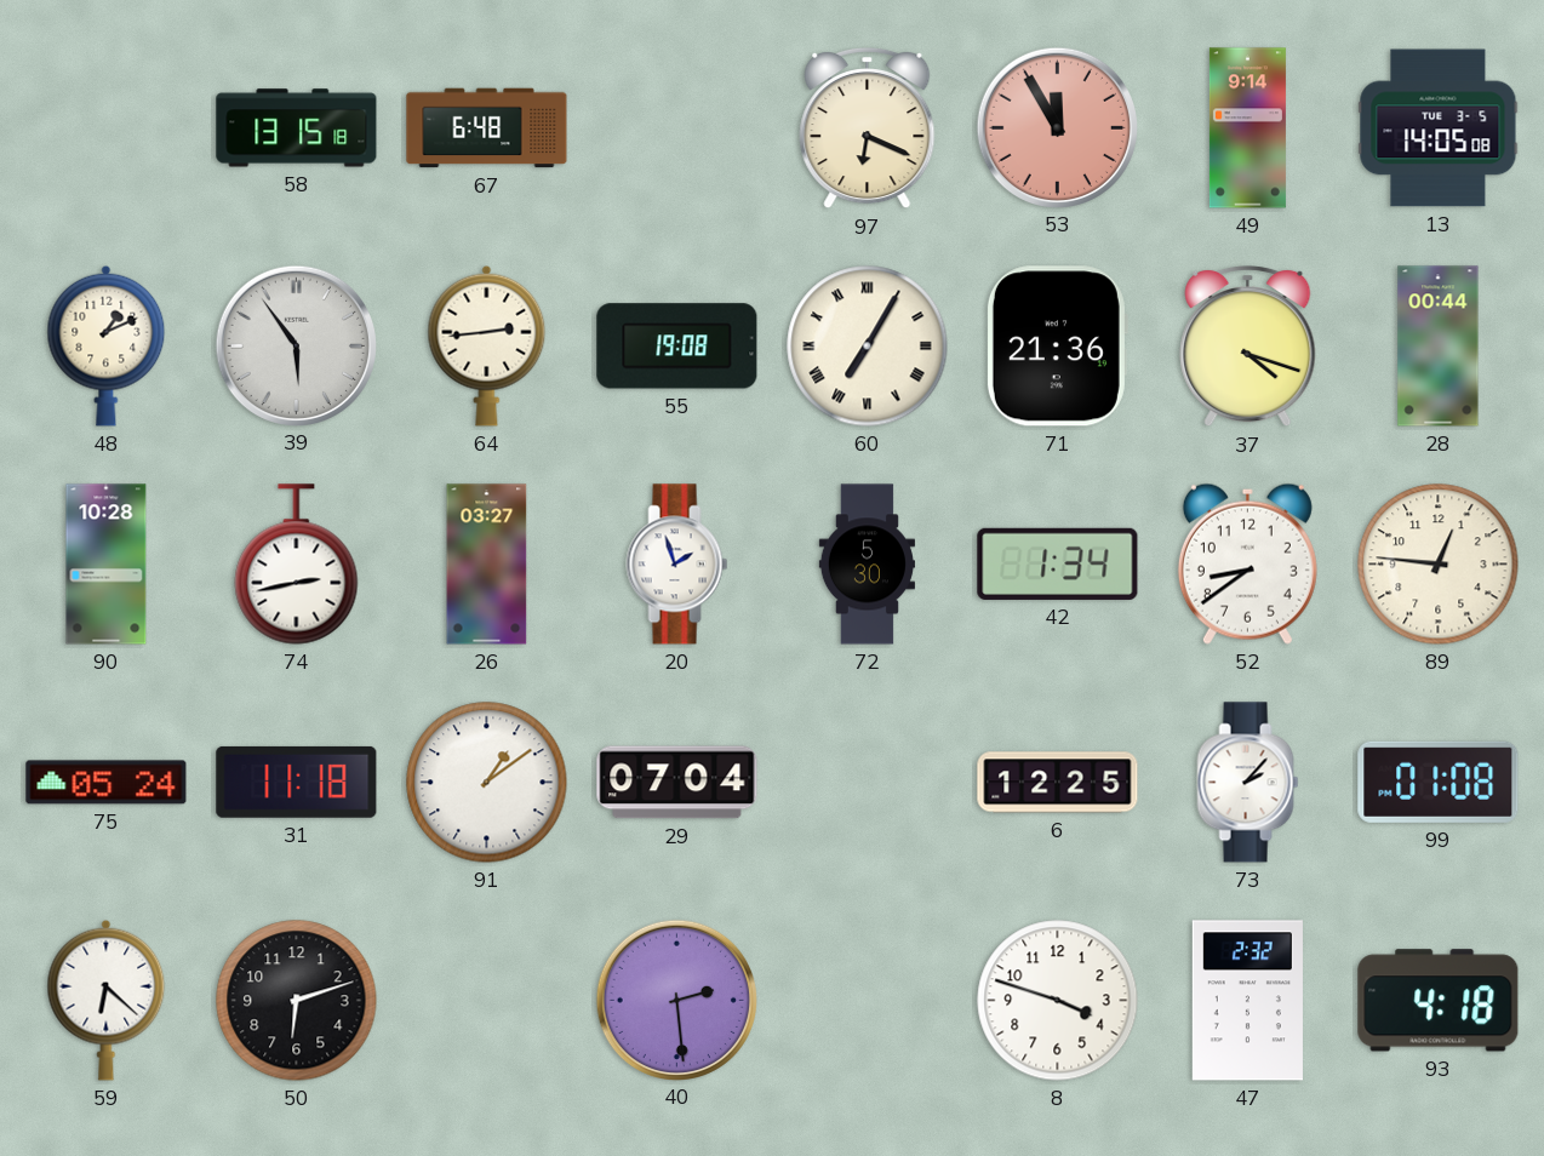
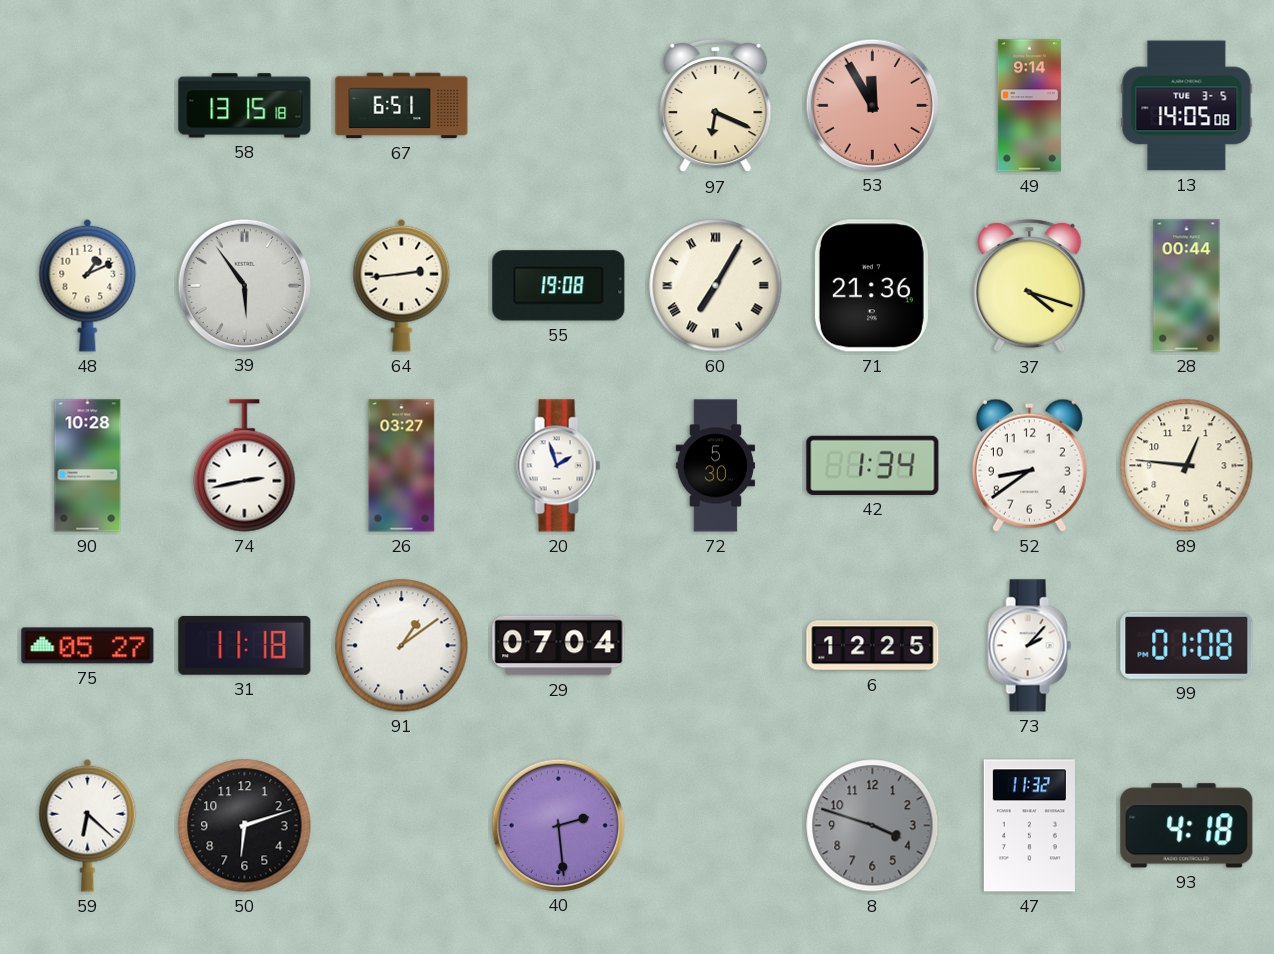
67: 6:48 -> 6:51
75: 05:24 -> 05:27
8 dial: white -> grey
47: 2:32 -> 11:32
